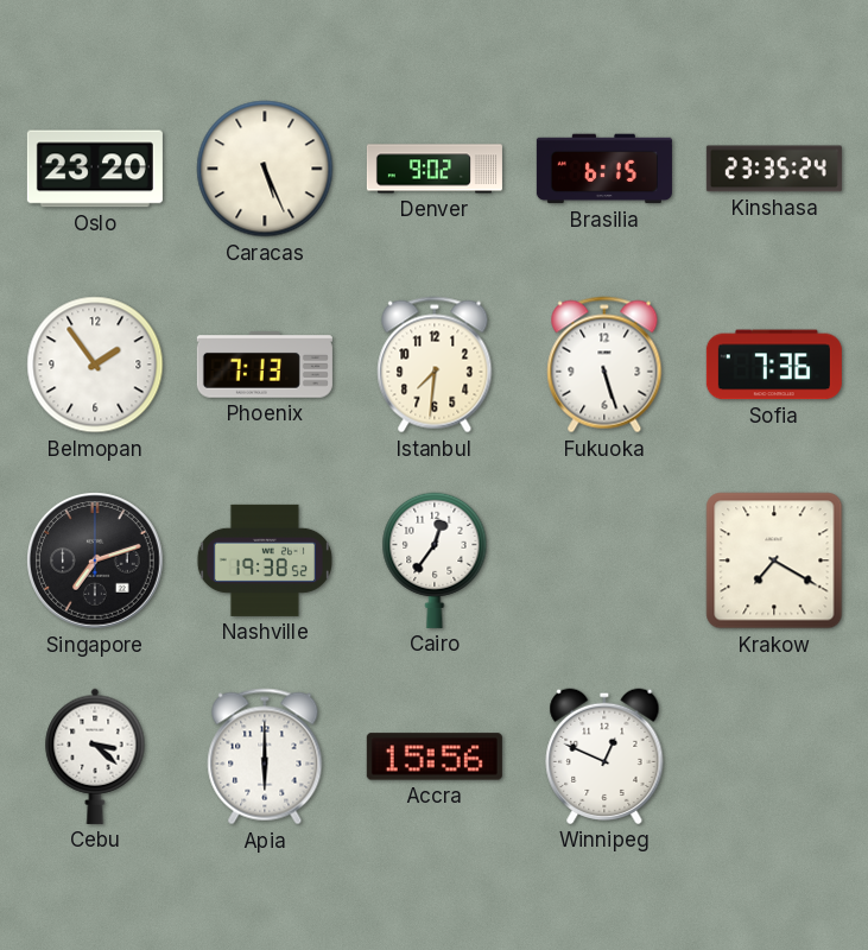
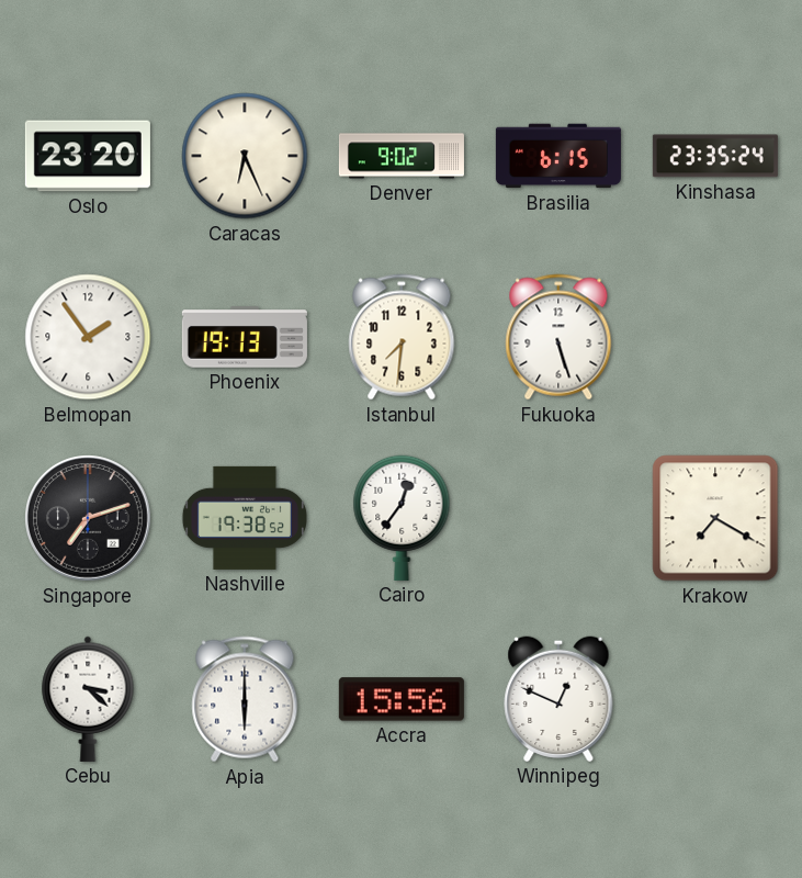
Caracas: 5:26 -> 6:26
Phoenix: 7:13 -> 19:13
Sofia: 7:36 -> none
